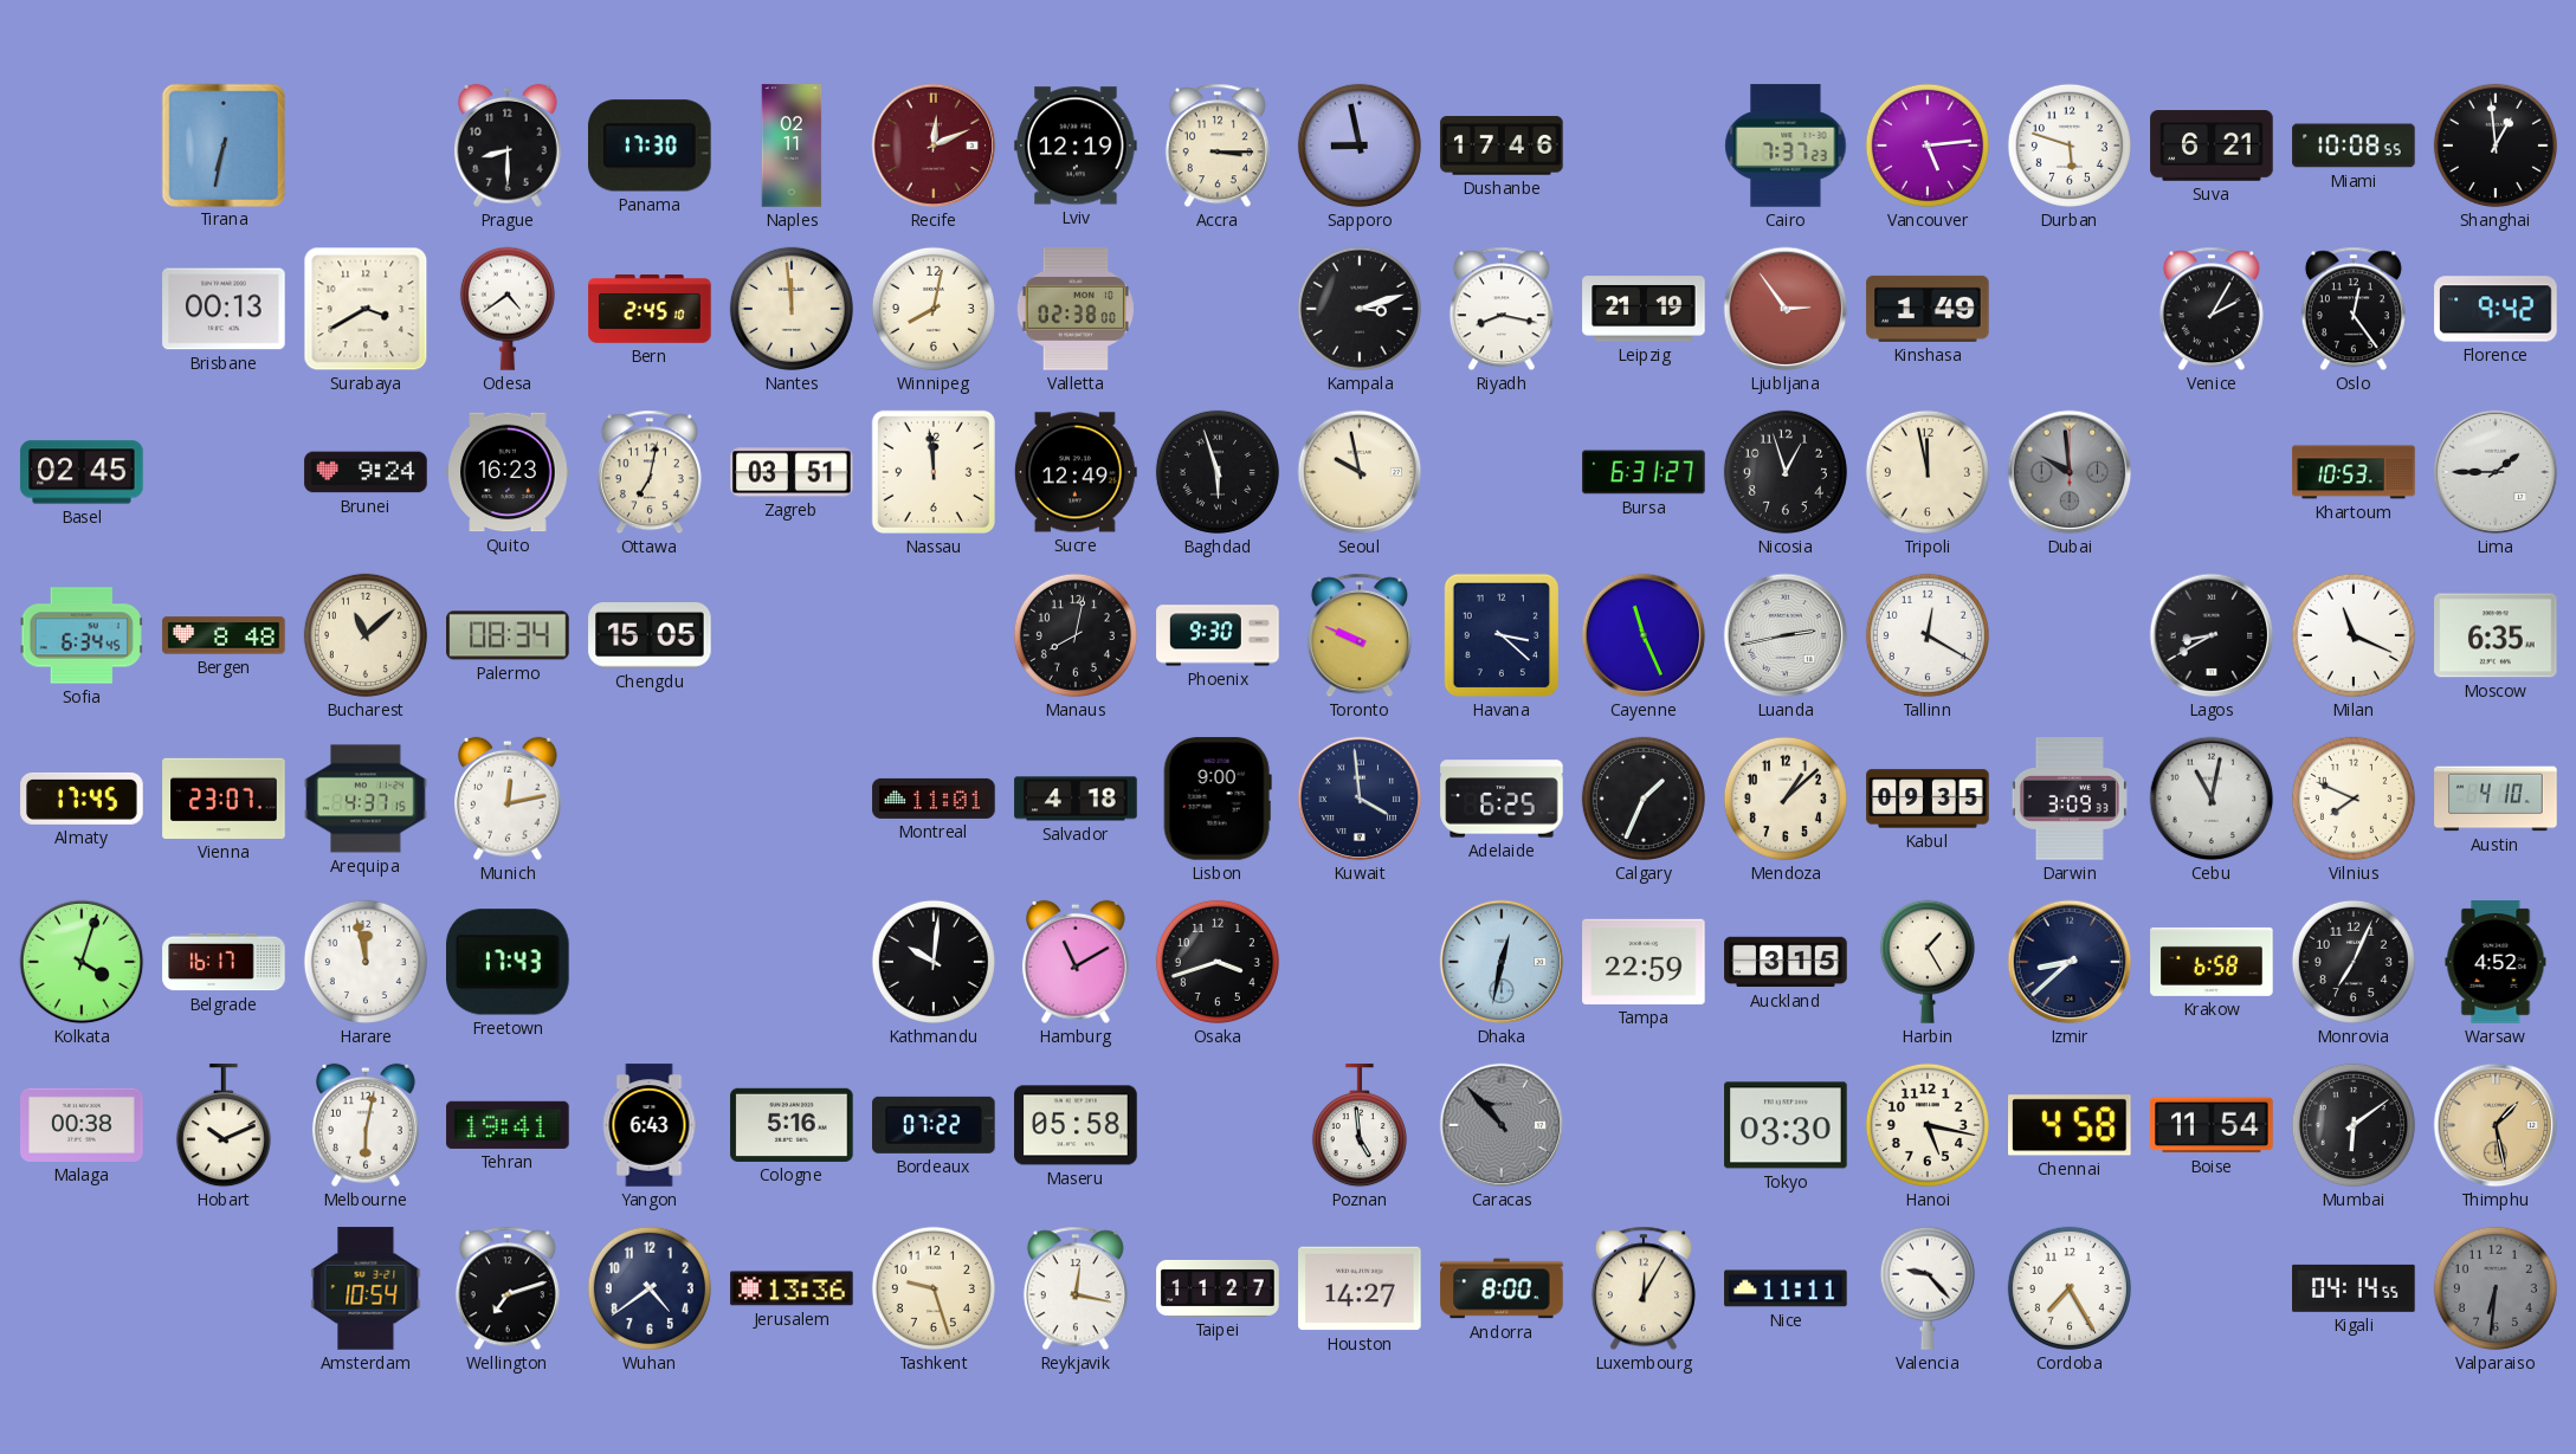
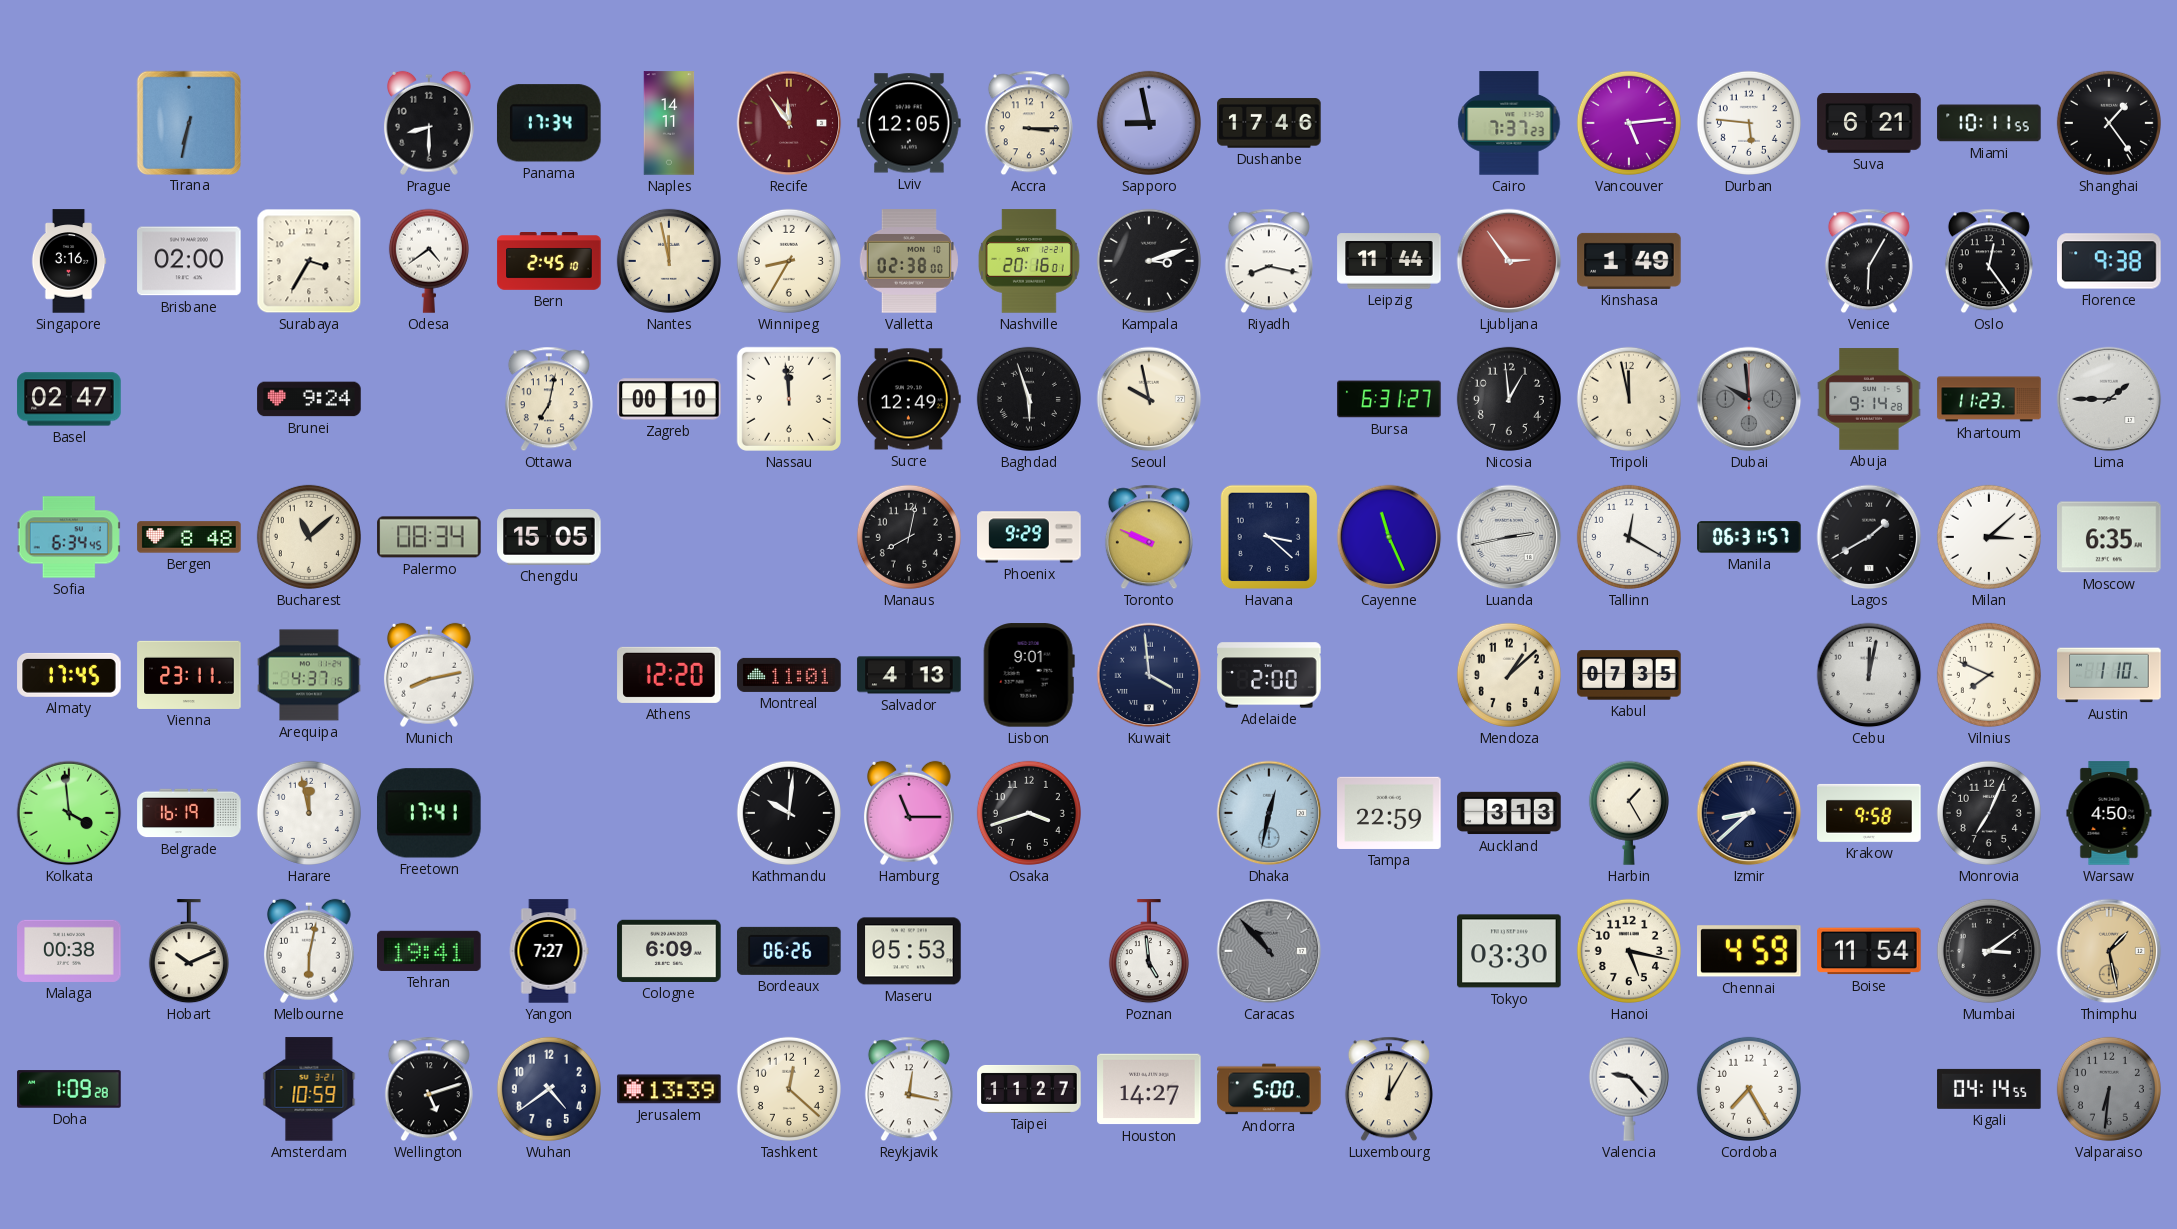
Panama: 17:30 -> 17:34
Naples: 02:11 -> 14:11
Recife: 12:11 -> 11:54
Lviv: 12:19 -> 12:05
Durban: 5:48 -> 5:46
Miami: 10:08 -> 10:11
Shanghai: 12:59 -> 1:24
Singapore: none -> 3:16
Brisbane: 00:13 -> 02:00
Surabaya: 3:40 -> 3:35
Nantes: 11:59 -> 11:58
Winnipeg: 8:02 -> 8:35
Nashville: none -> 20:16
Leipzig: 21:19 -> 11:44
Venice: 2:05 -> 6:05
Florence: 9:42 -> 9:38
Basel: 02:45 -> 02:47
Quito: 16:23 -> none
Zagreb: 03:51 -> 00:10
Nicosia: 12:57 -> 12:59
Abuja: none -> 9:14
Khartoum: 10:53 -> 11:23
Phoenix: 9:30 -> 9:29
Manila: none -> 06:31
Lagos: 8:40 -> 1:40
Milan: 11:19 -> 3:08
Vienna: 23:07 -> 23:11
Munich: 12:13 -> 8:13
Athens: none -> 12:20
Salvador: 4:18 -> 4:13
Lisbon: 9:00 -> 9:01
Adelaide: 6:25 -> 2:00
Calgary: 1:34 -> none
Kabul: 09:35 -> 07:35
Darwin: 3:09 -> none
Cebu: 11:02 -> 12:02
Austin: 4:10 -> 1:10
Kolkata: 4:03 -> 3:59
Belgrade: 16:17 -> 16:19
Freetown: 17:43 -> 17:41
Hamburg: 11:10 -> 11:15
Auckland: 3:15 -> 3:13
Krakow: 6:58 -> 9:58
Warsaw: 4:52 -> 4:50
Yangon: 6:43 -> 7:27
Cologne: 5:16 -> 6:09
Bordeaux: 07:22 -> 06:26
Maseru: 05:58 -> 05:53
Chennai: 4:58 -> 4:59
Mumbai: 6:09 -> 3:09
Doha: none -> 1:09
Amsterdam: 10:54 -> 10:59
Wellington: 7:12 -> 5:12
Jerusalem: 13:36 -> 13:39
Tashkent: 9:27 -> 12:22
Andorra: 8:00 -> 5:00
Nice: 11:11 -> none
